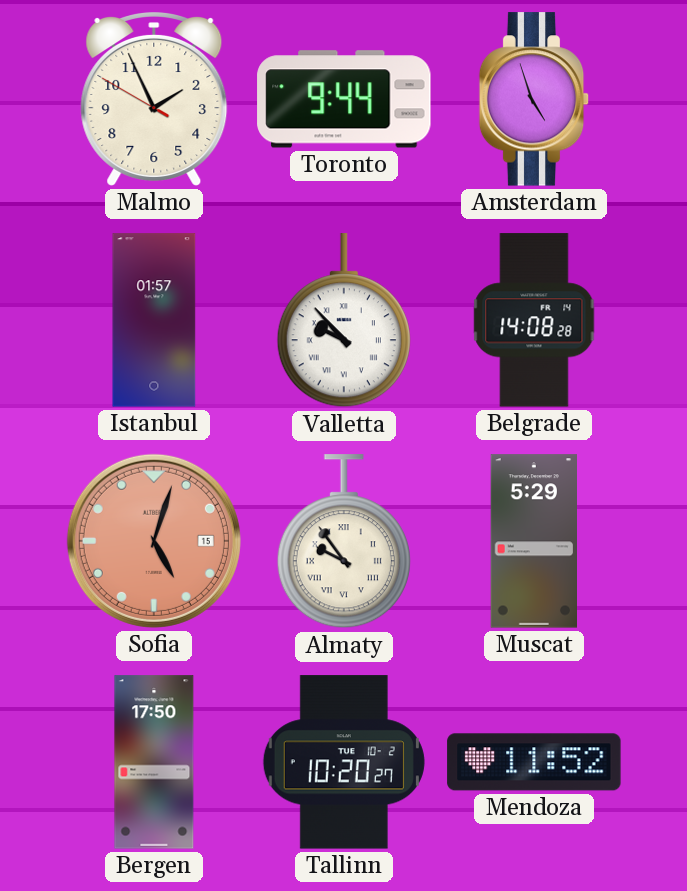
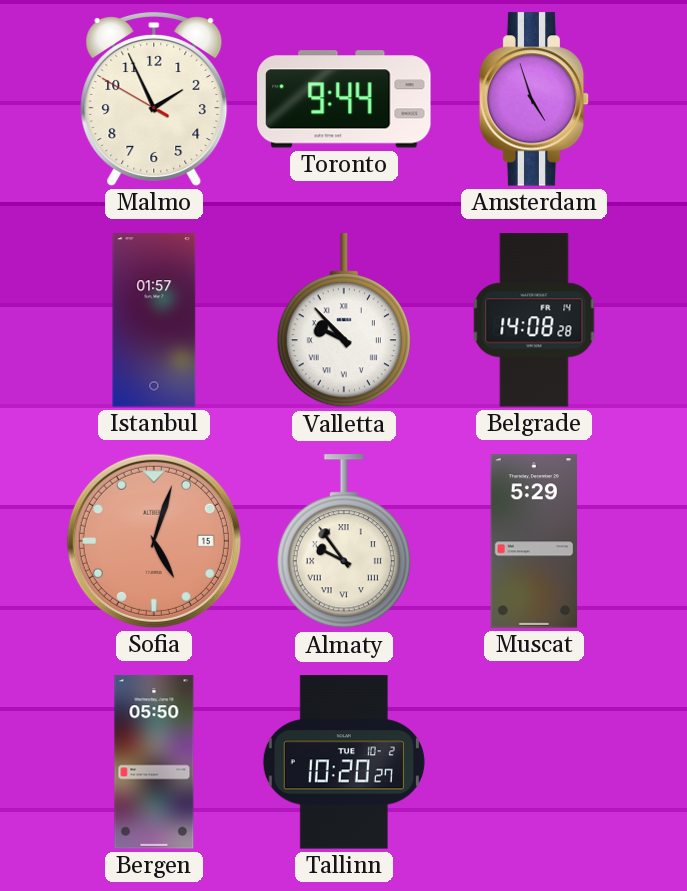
Bergen: 17:50 -> 05:50
Mendoza: 11:52 -> none
